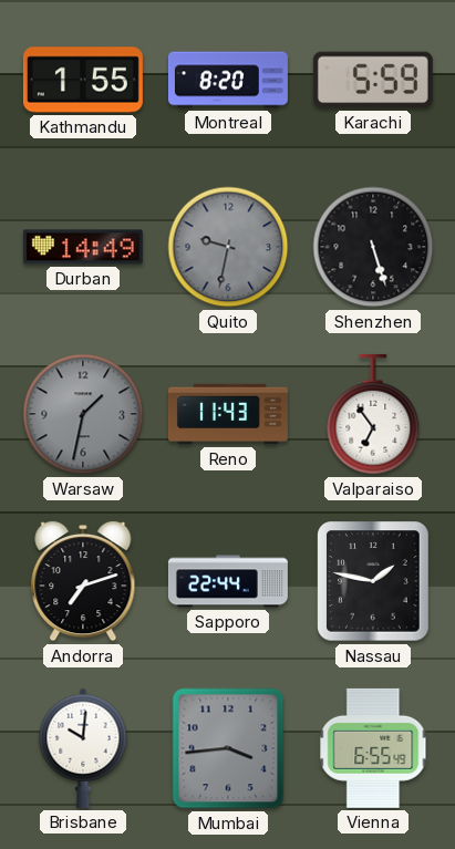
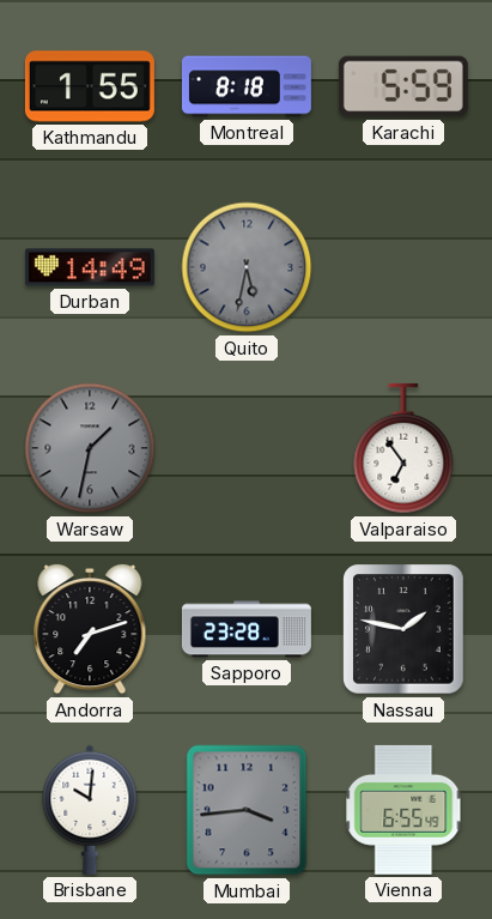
Montreal: 8:20 -> 8:18
Quito: 9:32 -> 5:32
Shenzhen: 5:27 -> none
Reno: 11:43 -> none
Sapporo: 22:44 -> 23:28
